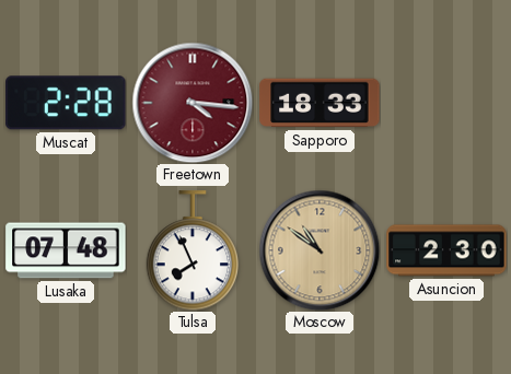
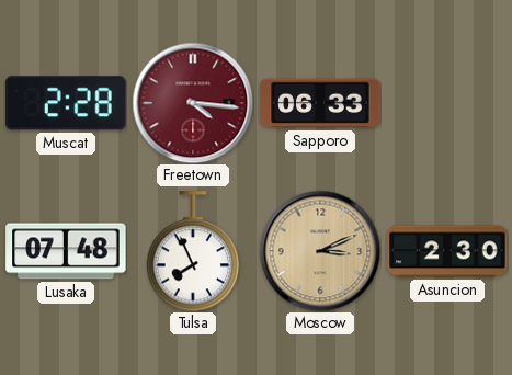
Sapporo: 18:33 -> 06:33
Moscow: 10:51 -> 3:11
